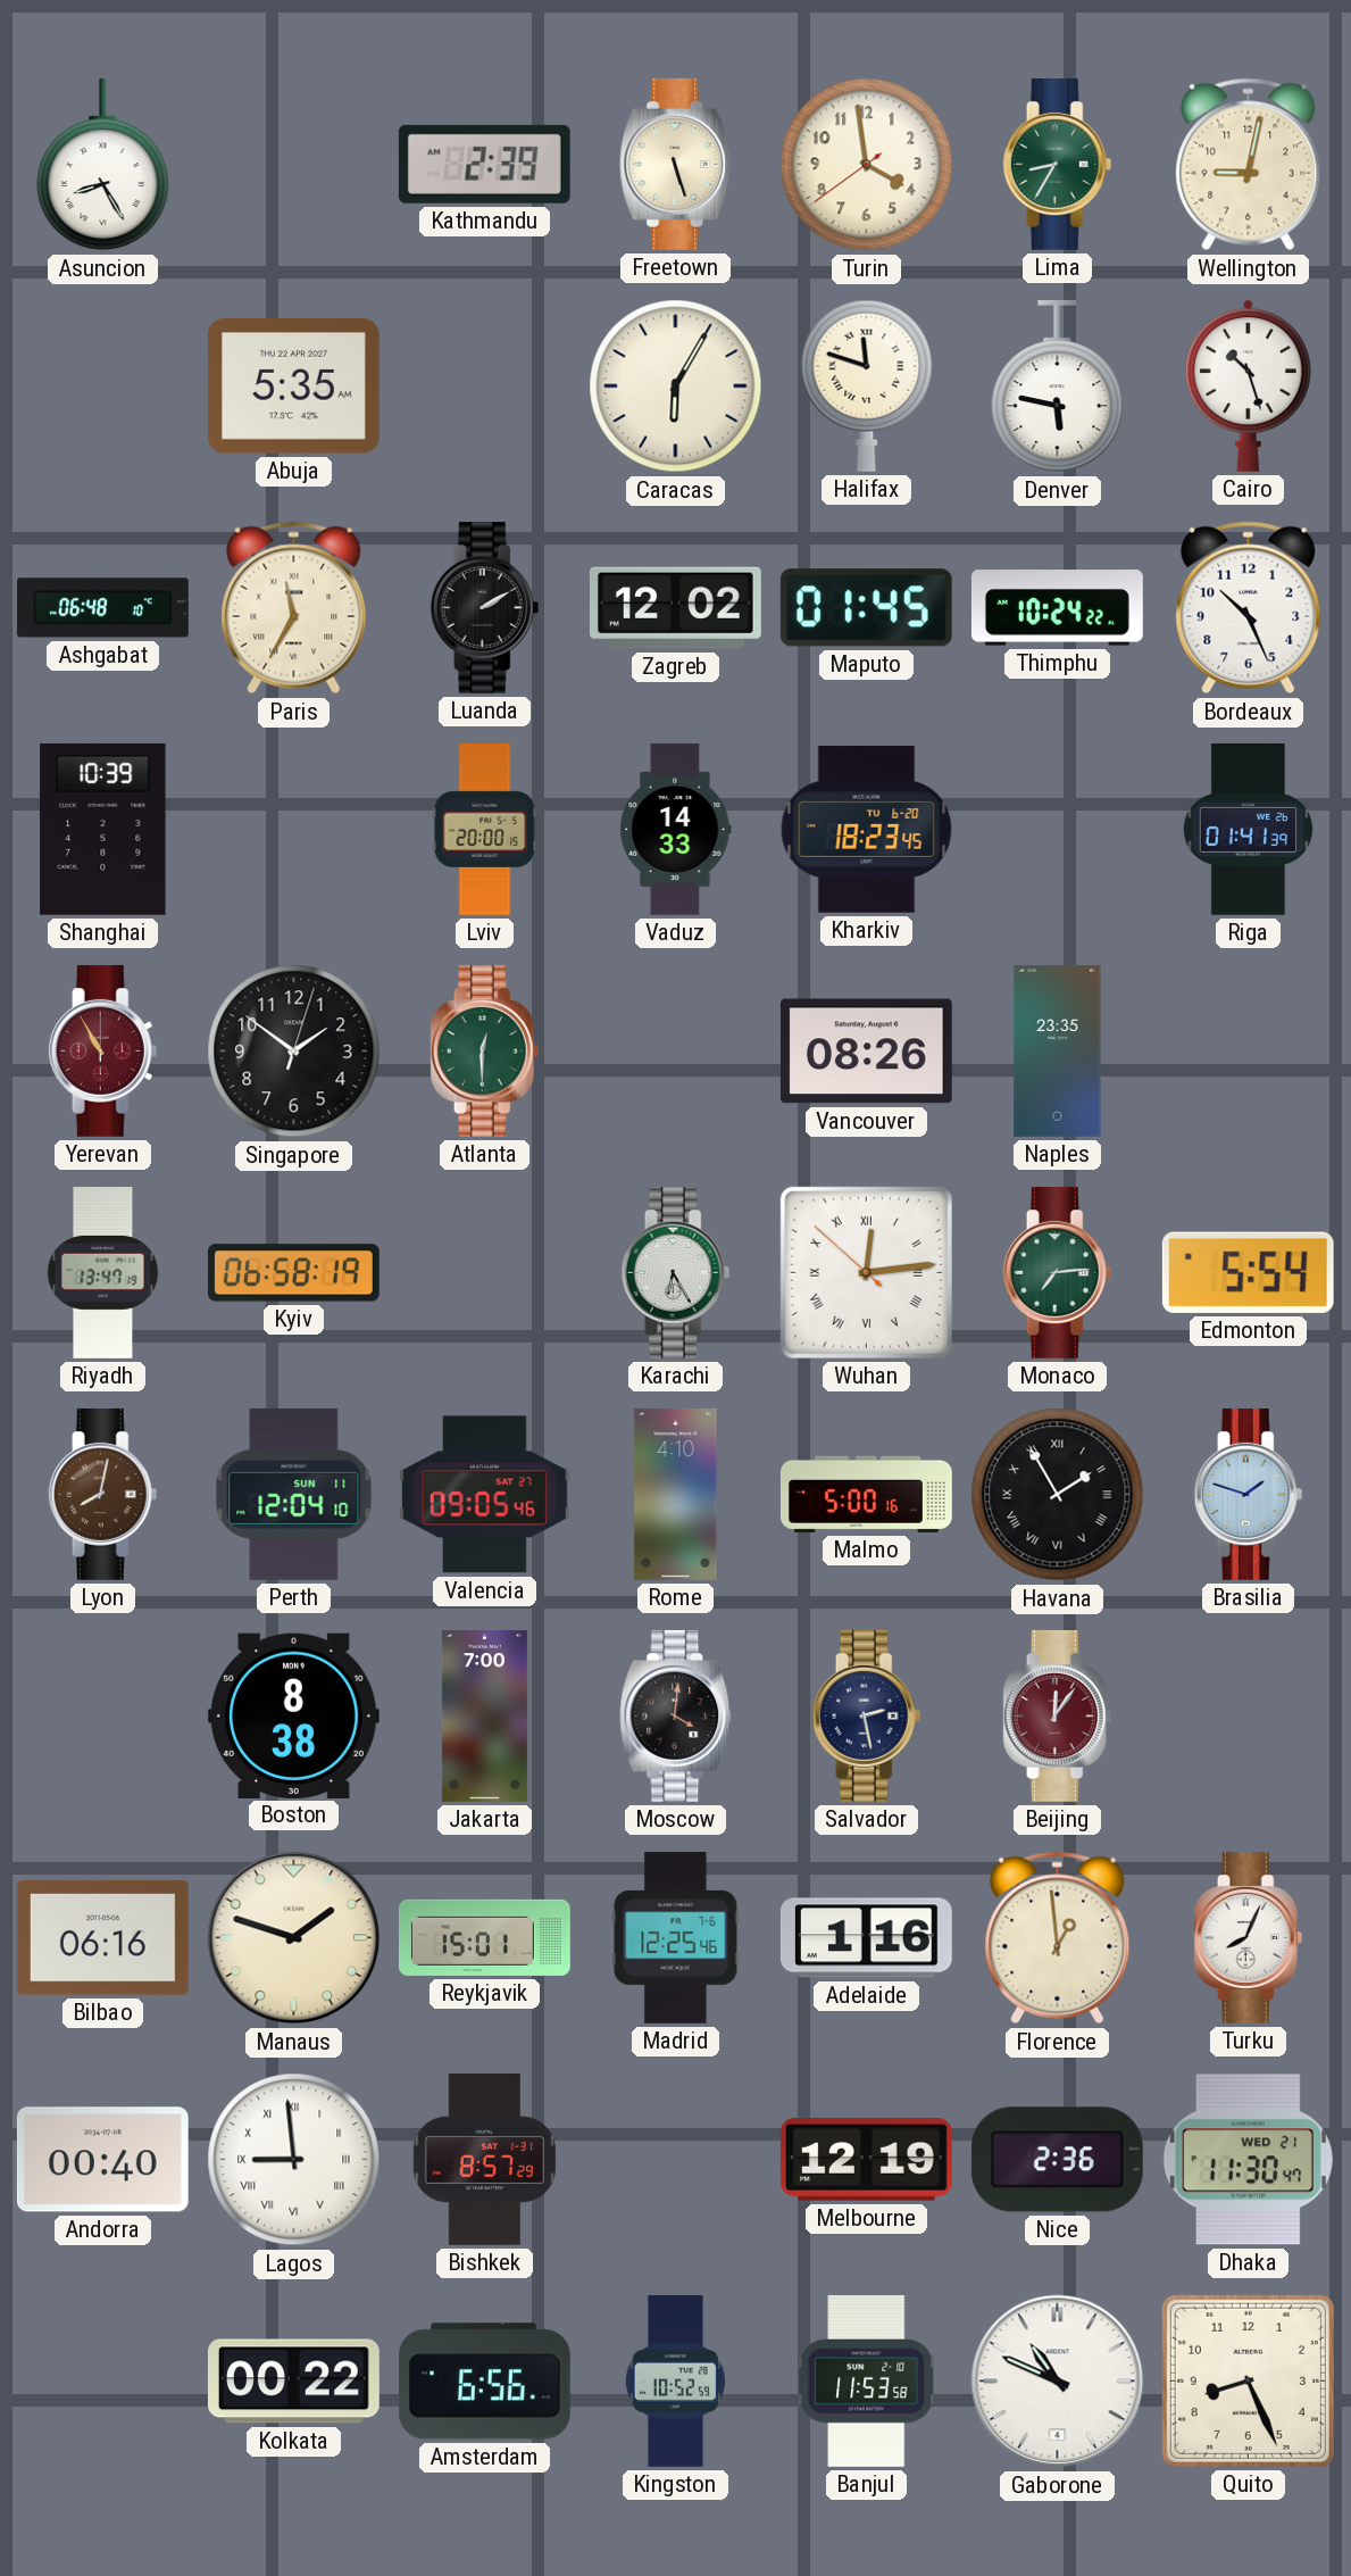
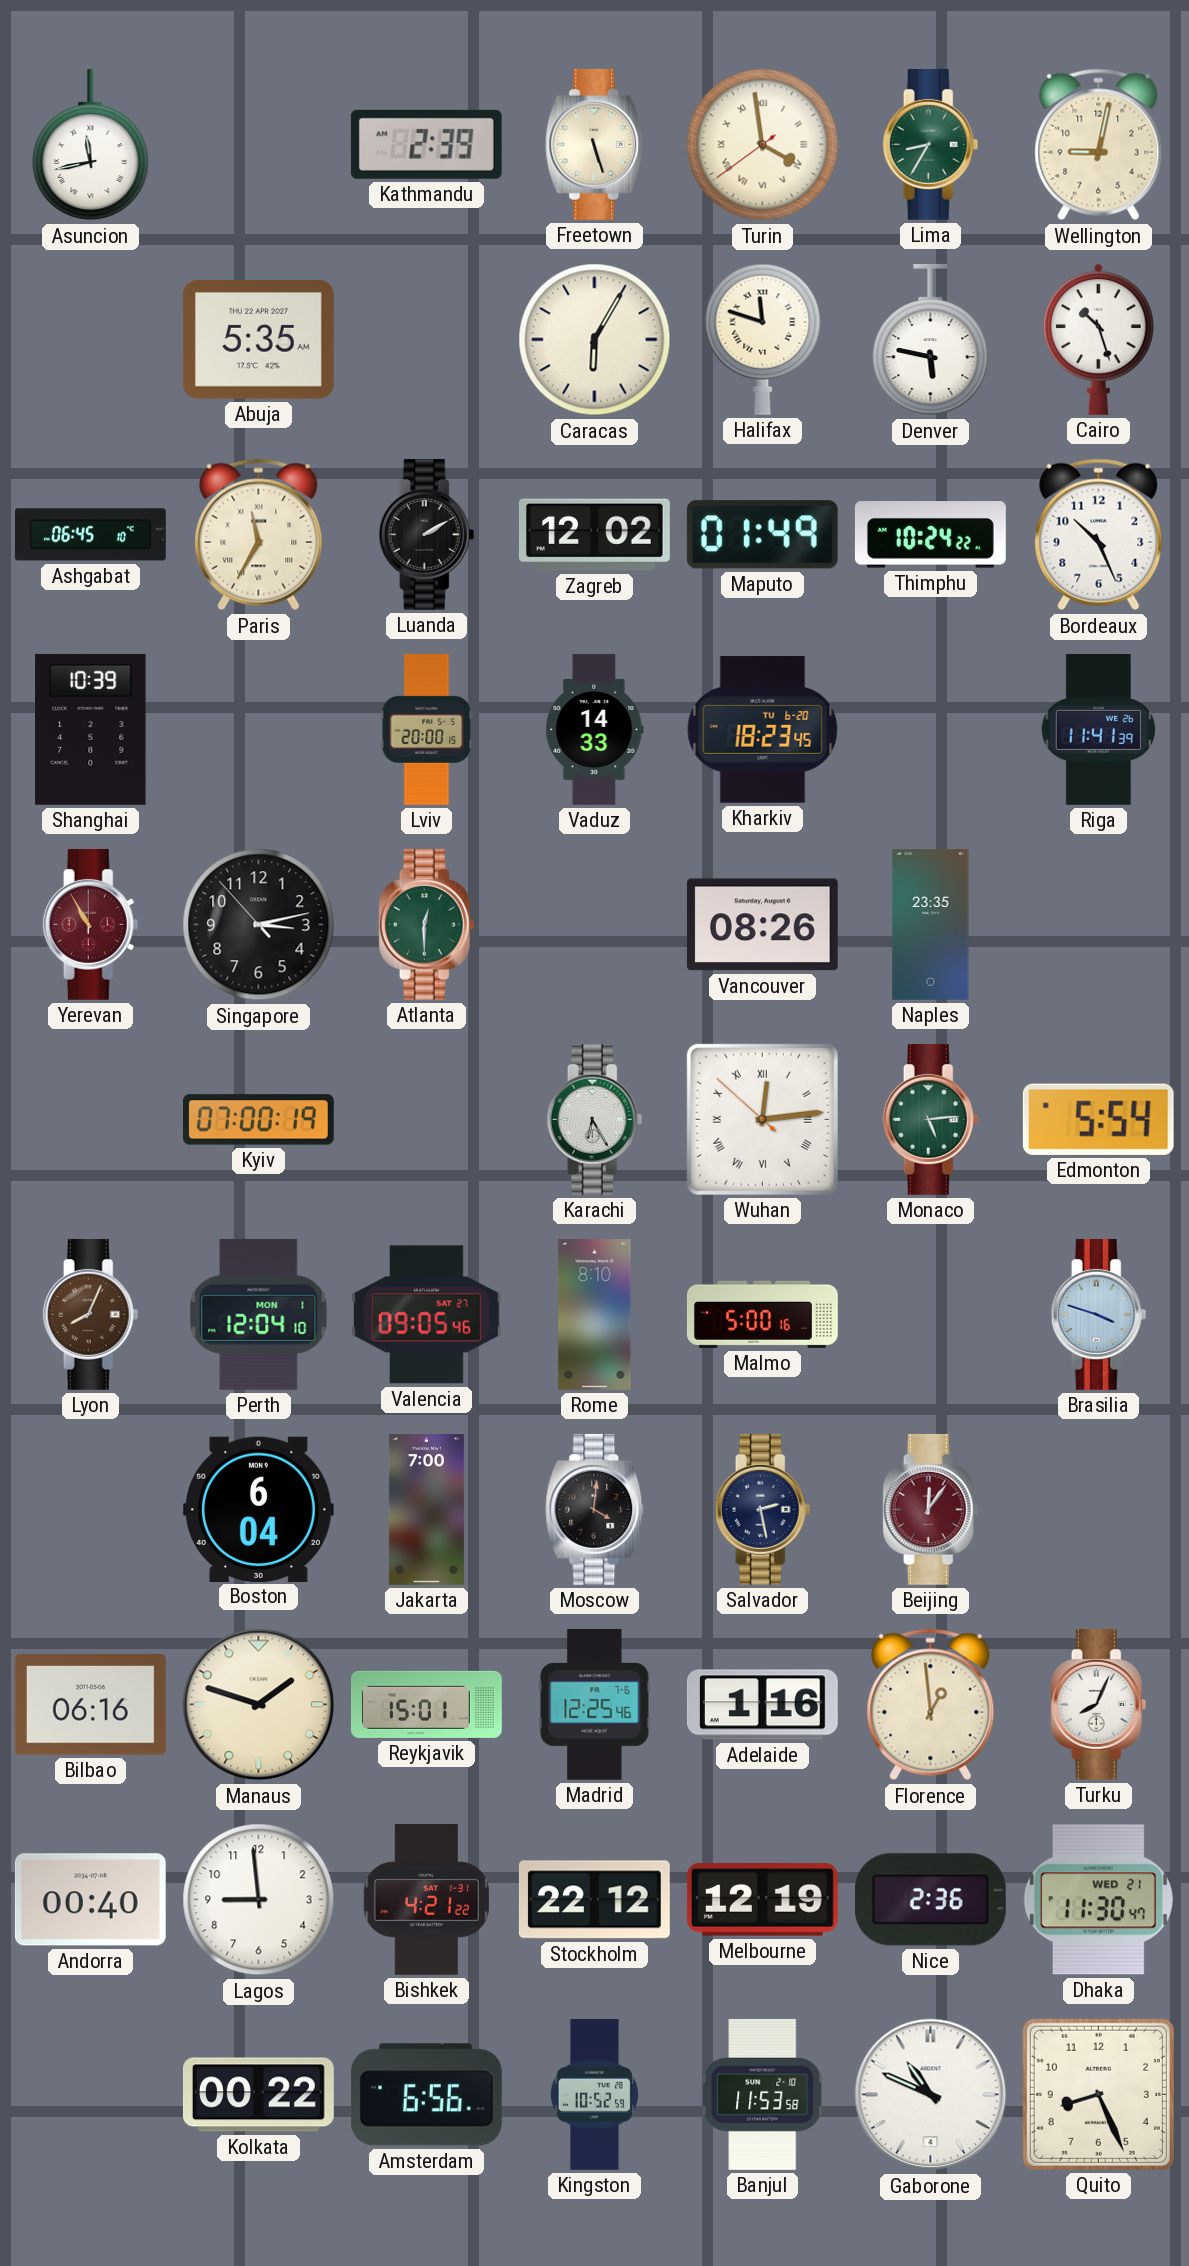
Asuncion: 8:25 -> 11:43
Turin numerals: Arabic -> Roman
Ashgabat: 06:48 -> 06:45
Maputo: 01:45 -> 01:49
Riga: 01:41 -> 11:41
Singapore: 1:51 -> 3:12
Riyadh: 13:47 -> none
Kyiv: 06:58 -> 07:00
Monaco: 7:14 -> 5:14
Lyon: 8:02 -> 8:04
Perth date: SUN 11 -> MON 1
Rome: 4:10 -> 8:10
Havana: 1:55 -> none
Brasilia: 1:48 -> 3:48
Boston: 8:38 -> 6:04
Lagos numerals: Roman -> Arabic
Bishkek: 8:57 -> 4:21
Stockholm: none -> 22:12
